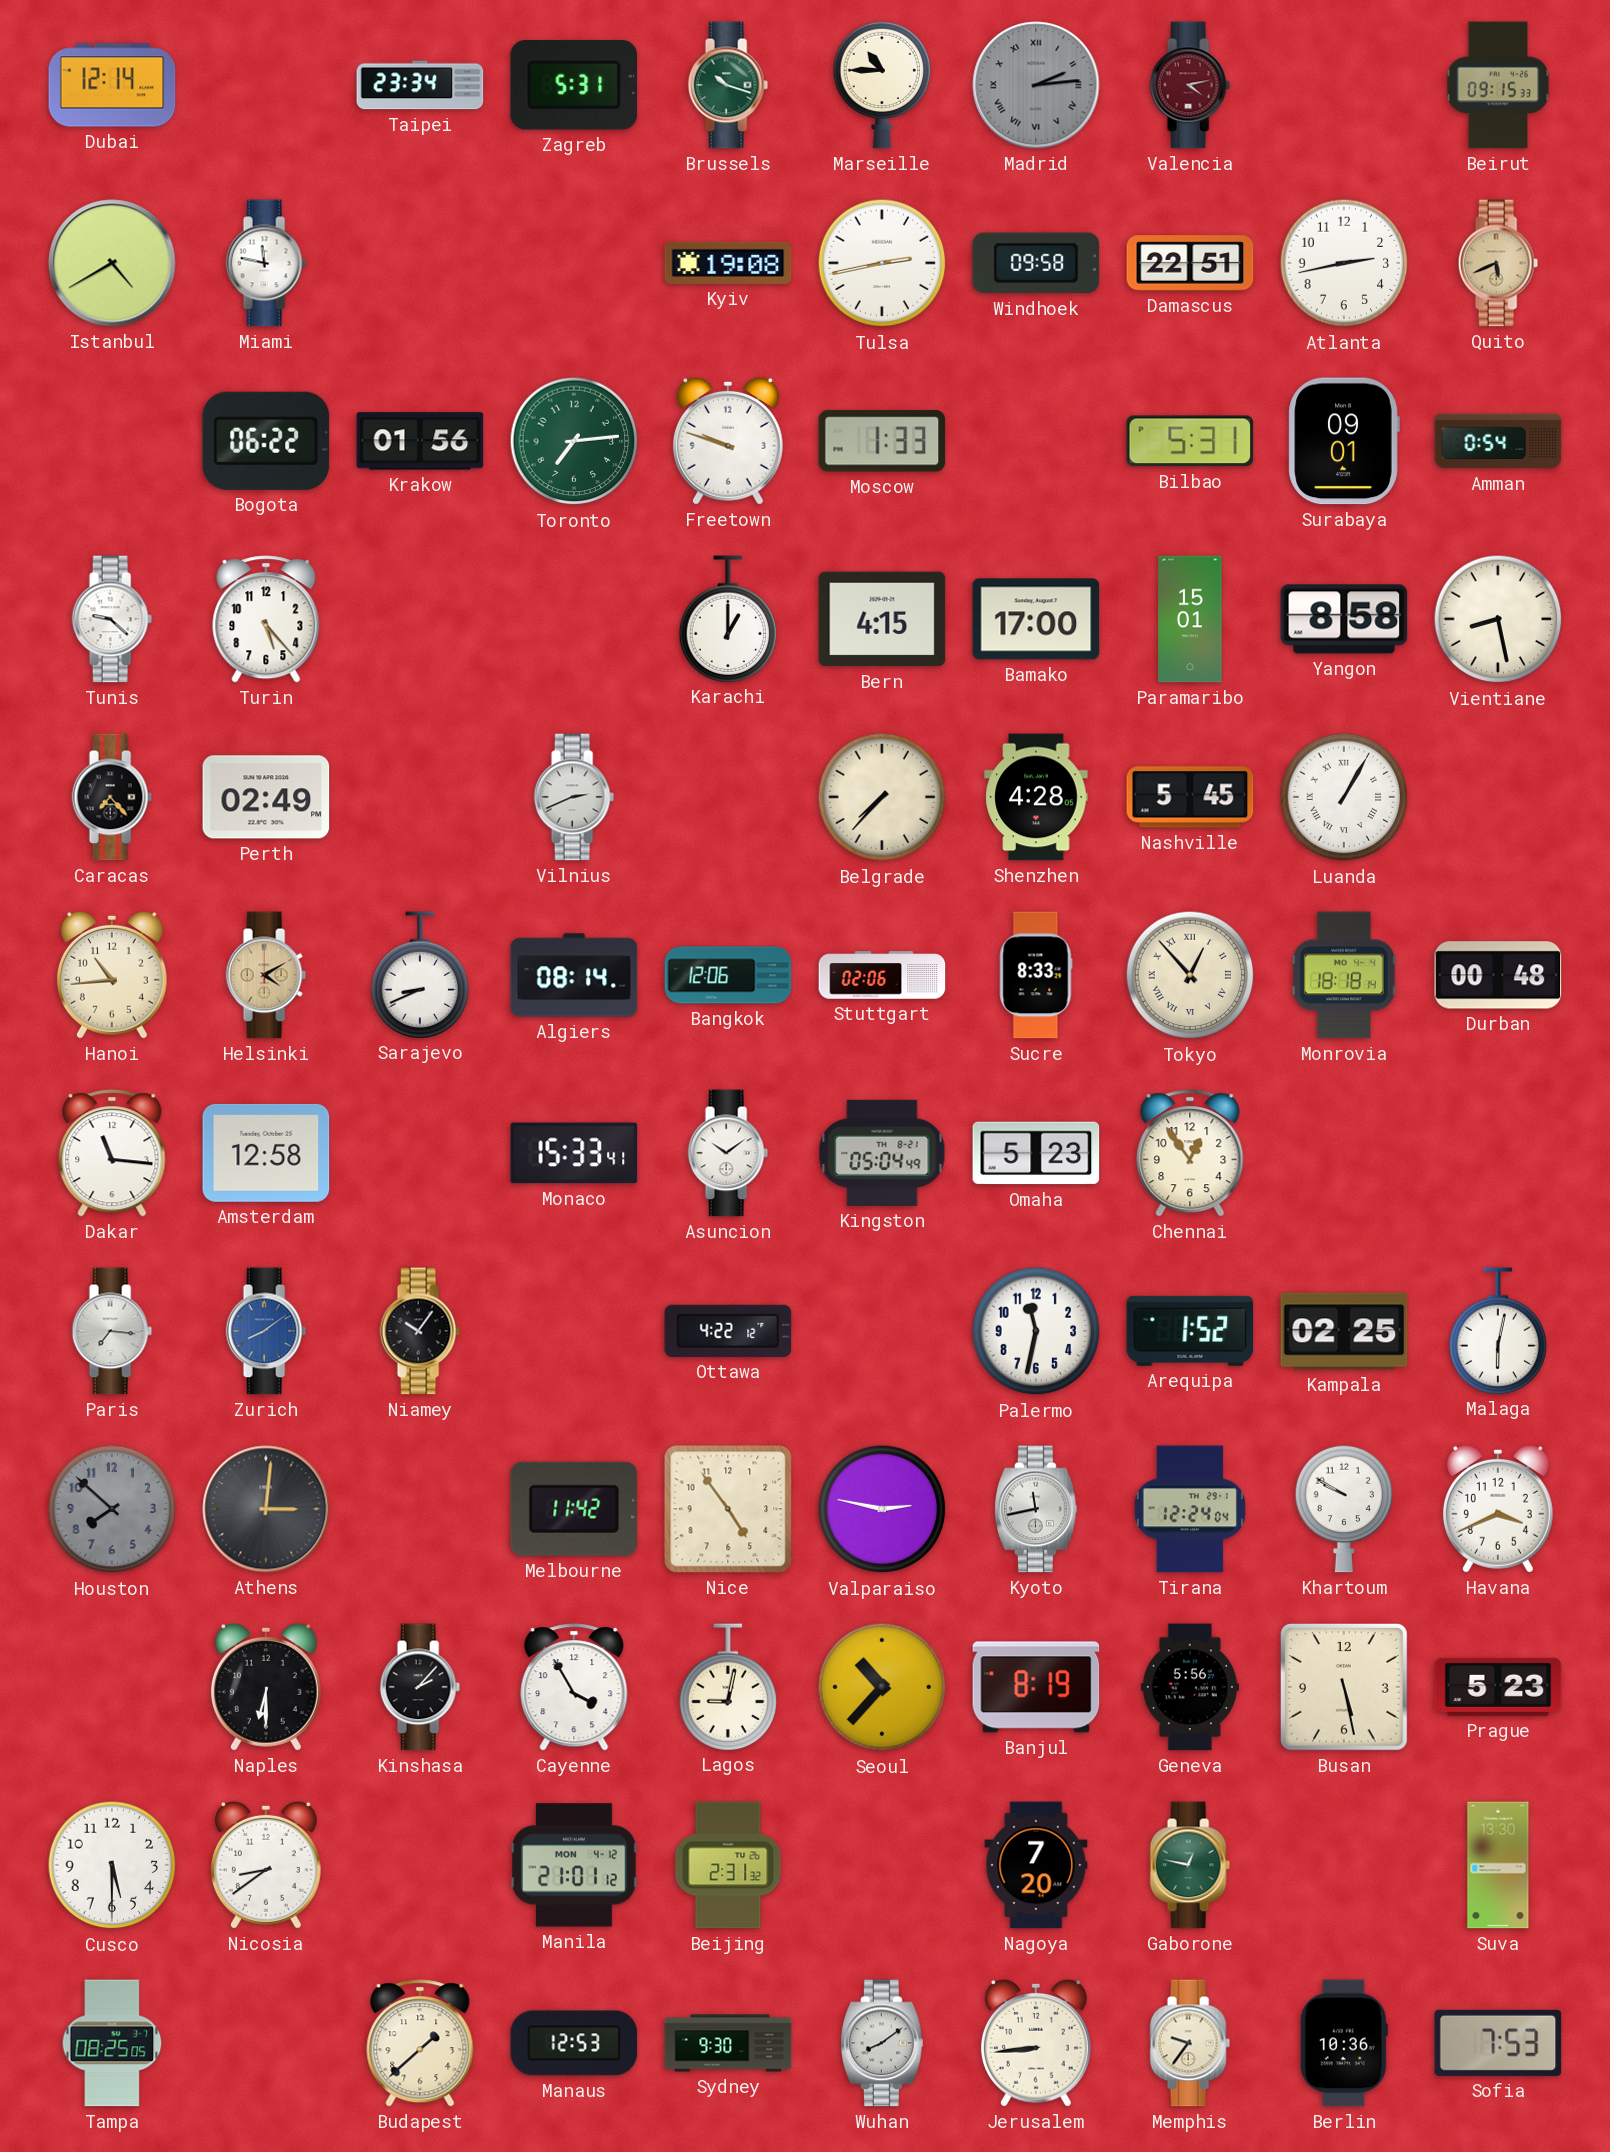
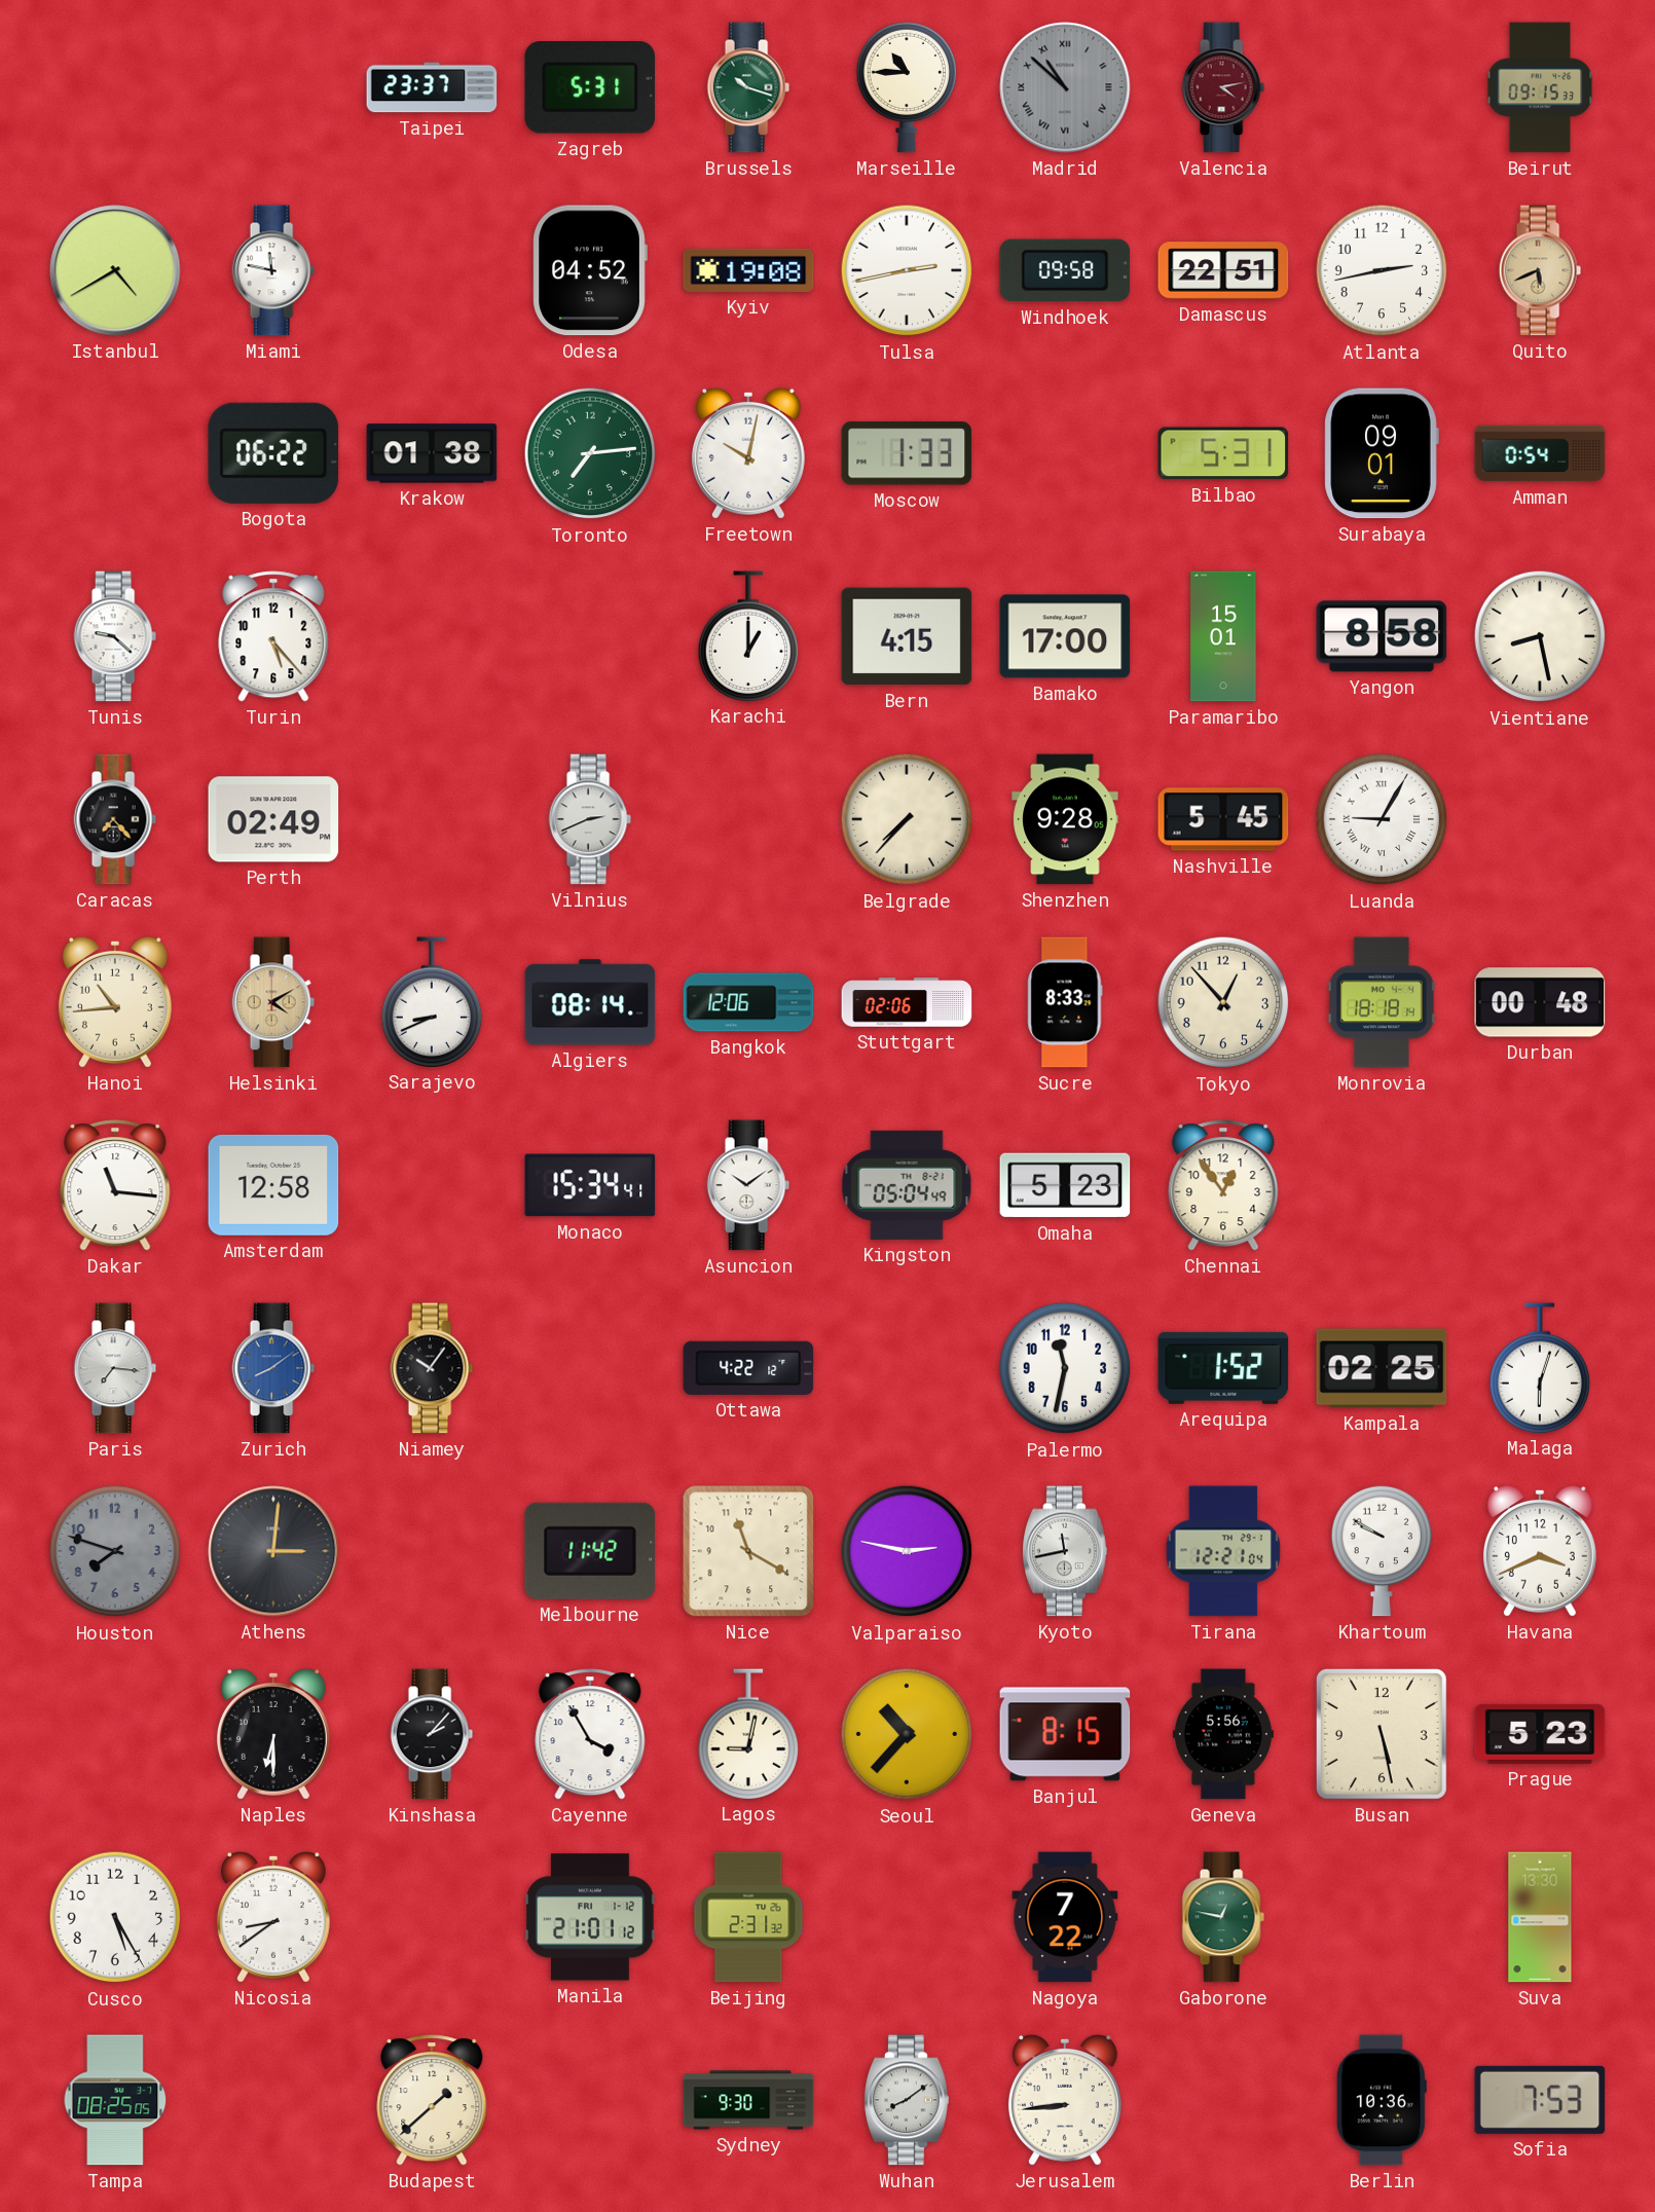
Dubai: 12:14 -> none
Taipei: 23:34 -> 23:37
Madrid: 2:14 -> 10:52
Odesa: none -> 04:52
Krakow: 01:56 -> 01:38
Freetown: 9:48 -> 10:02
Shenzhen: 4:28 -> 9:28
Luanda: 1:05 -> 9:05
Tokyo numerals: Roman -> Arabic
Monaco: 15:33 -> 15:34
Malaga: 6:02 -> 6:03
Houston: 7:52 -> 7:48
Nice: 4:54 -> 11:20
Tirana: 12:24 -> 12:21
Banjul: 8:19 -> 8:15
Cusco: 5:30 -> 5:25
Manila date: MON 4-12 -> FRI 1-12
Nagoya: 7:20 -> 7:22
Manaus: 12:53 -> none
Memphis: 9:36 -> none
